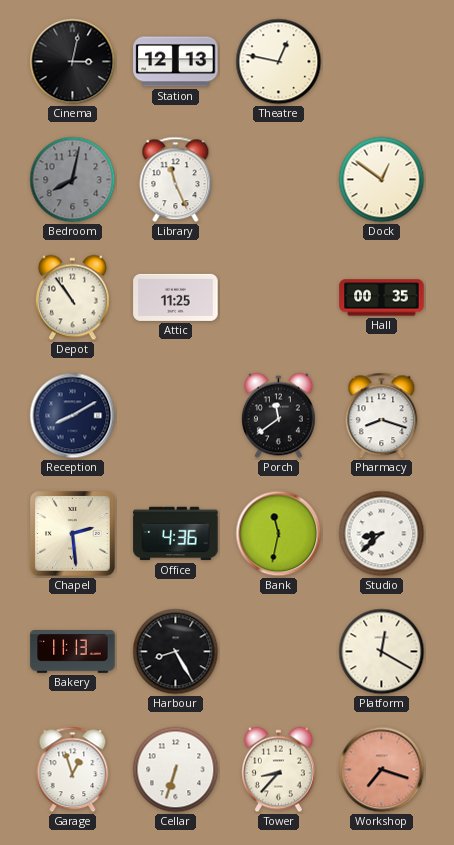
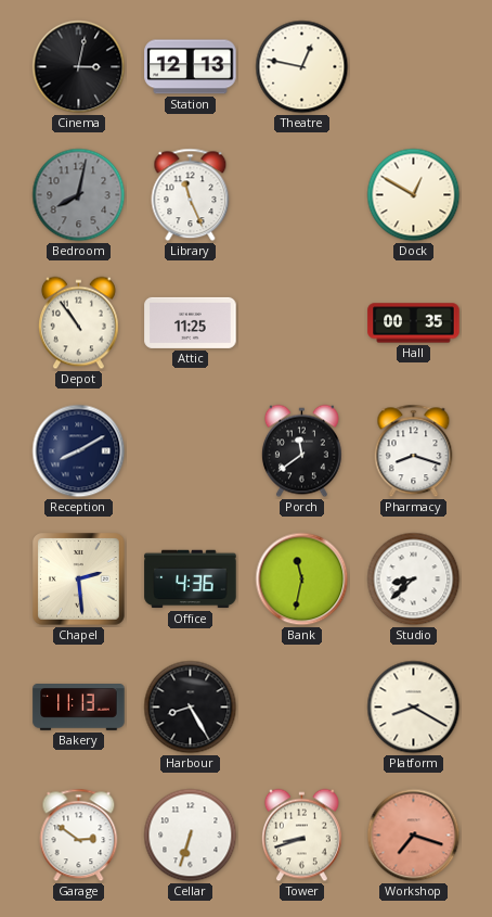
Dock: 12:51 -> 12:50
Platform: 12:20 -> 8:20
Garage: 12:57 -> 2:51
Tower: 8:37 -> 8:42
